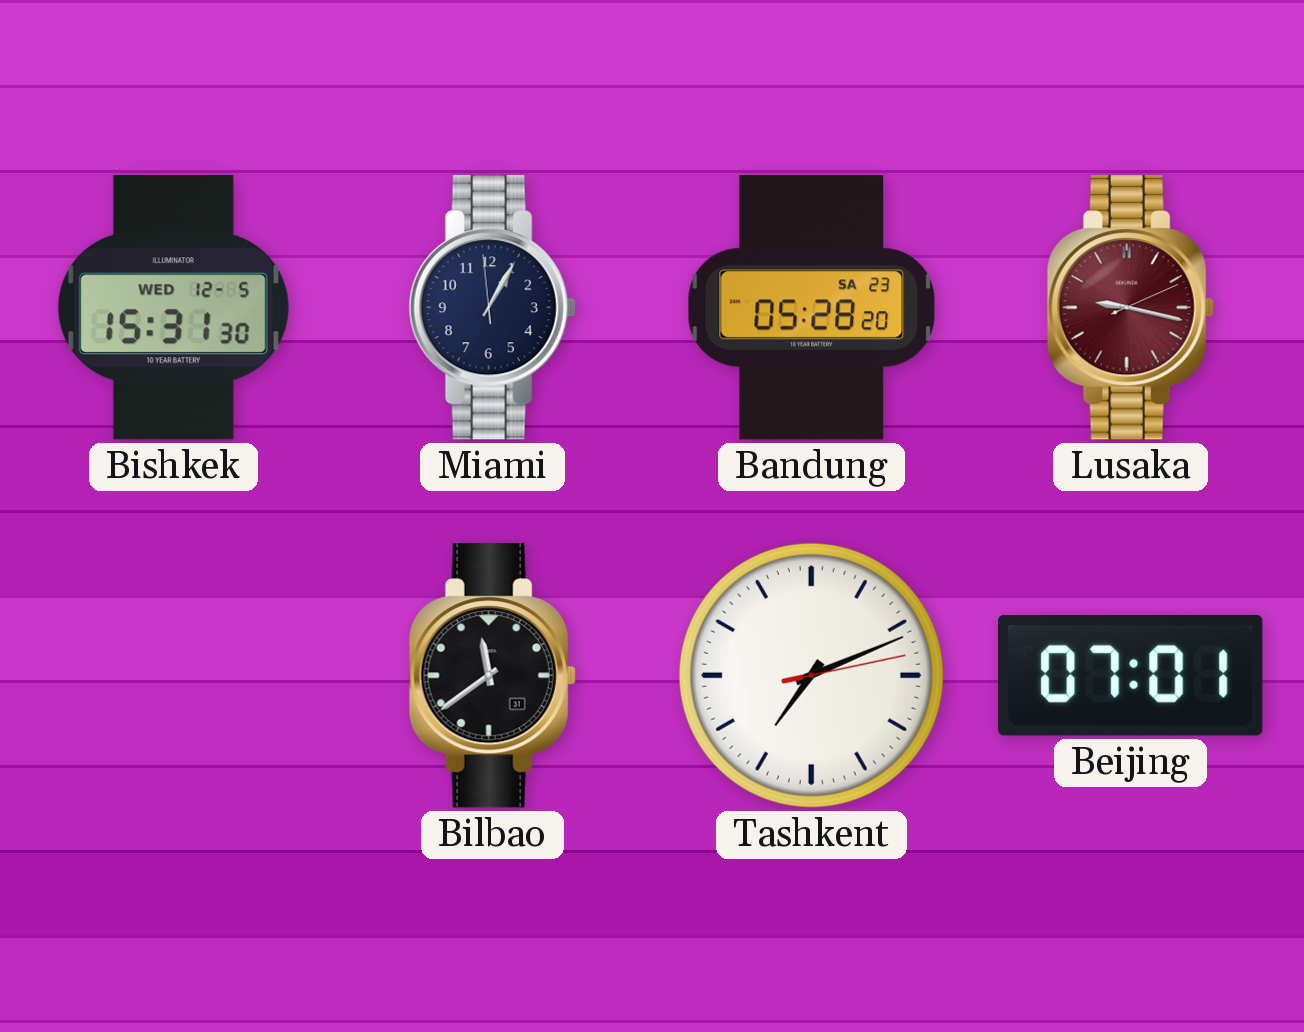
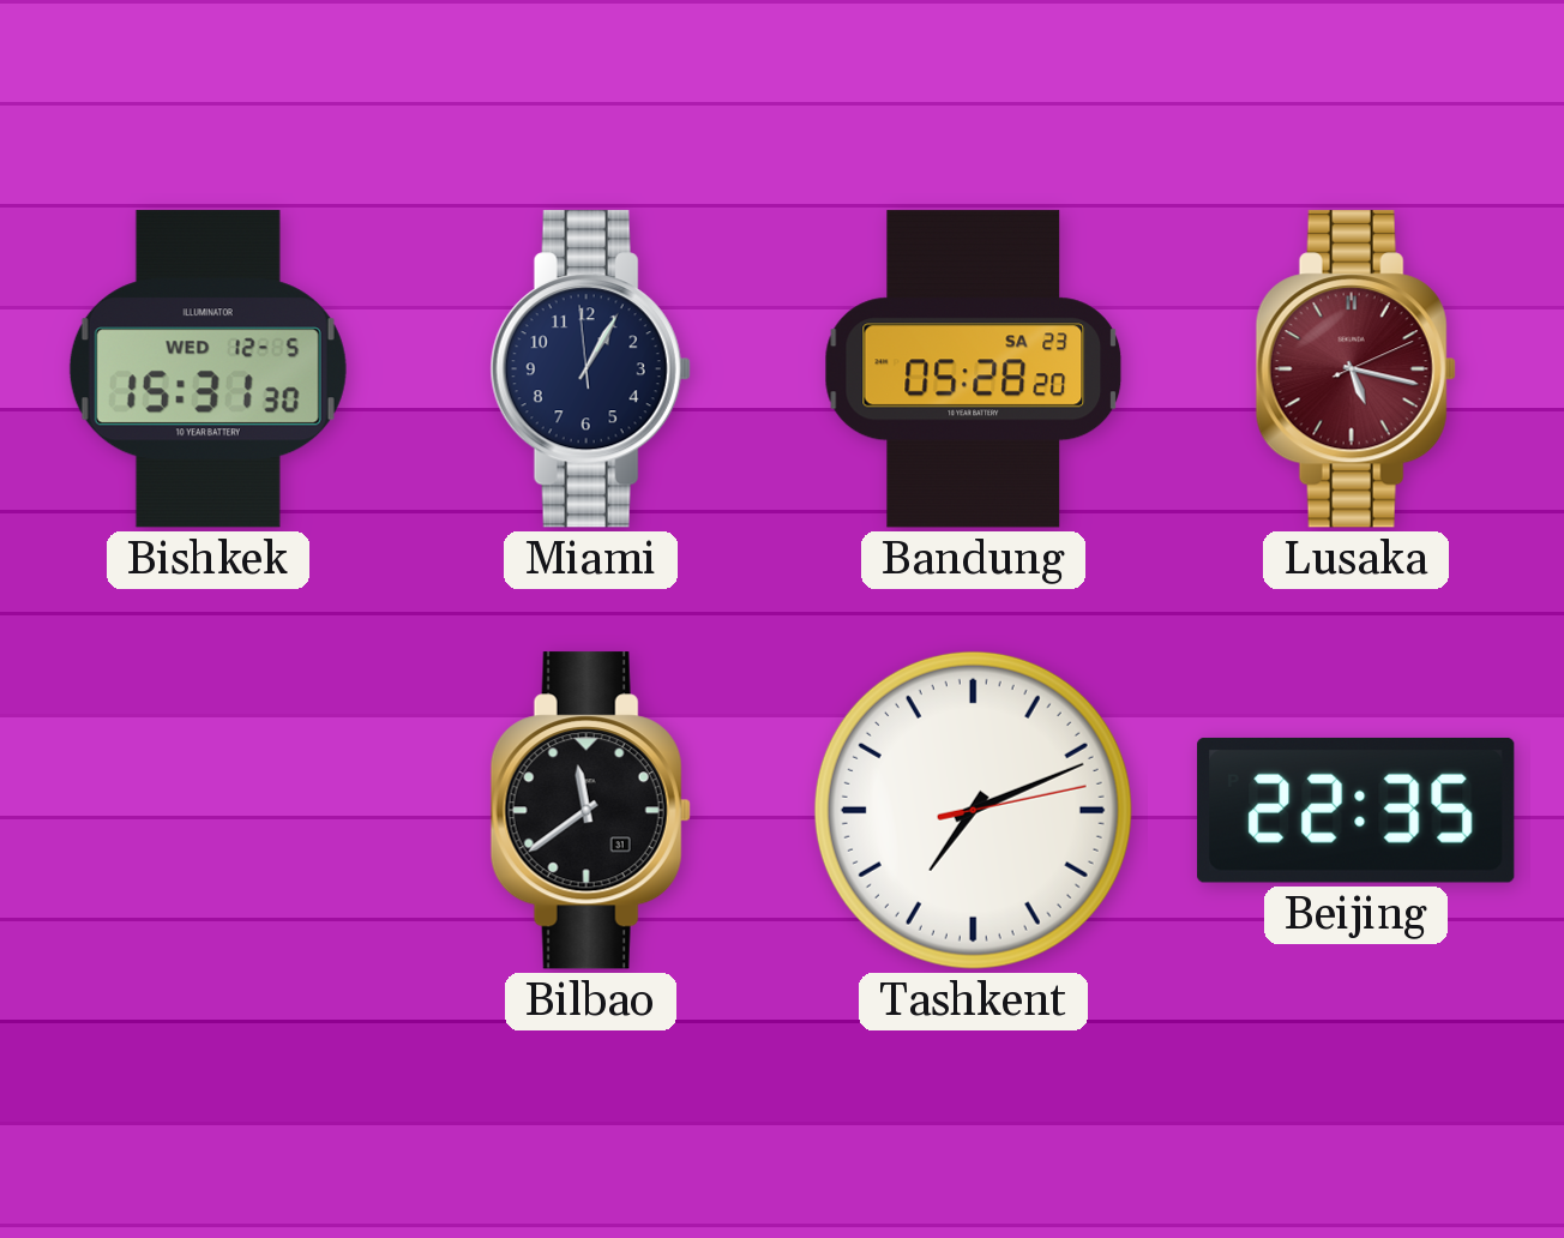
Lusaka: 9:17 -> 5:17
Beijing: 07:01 -> 22:35
